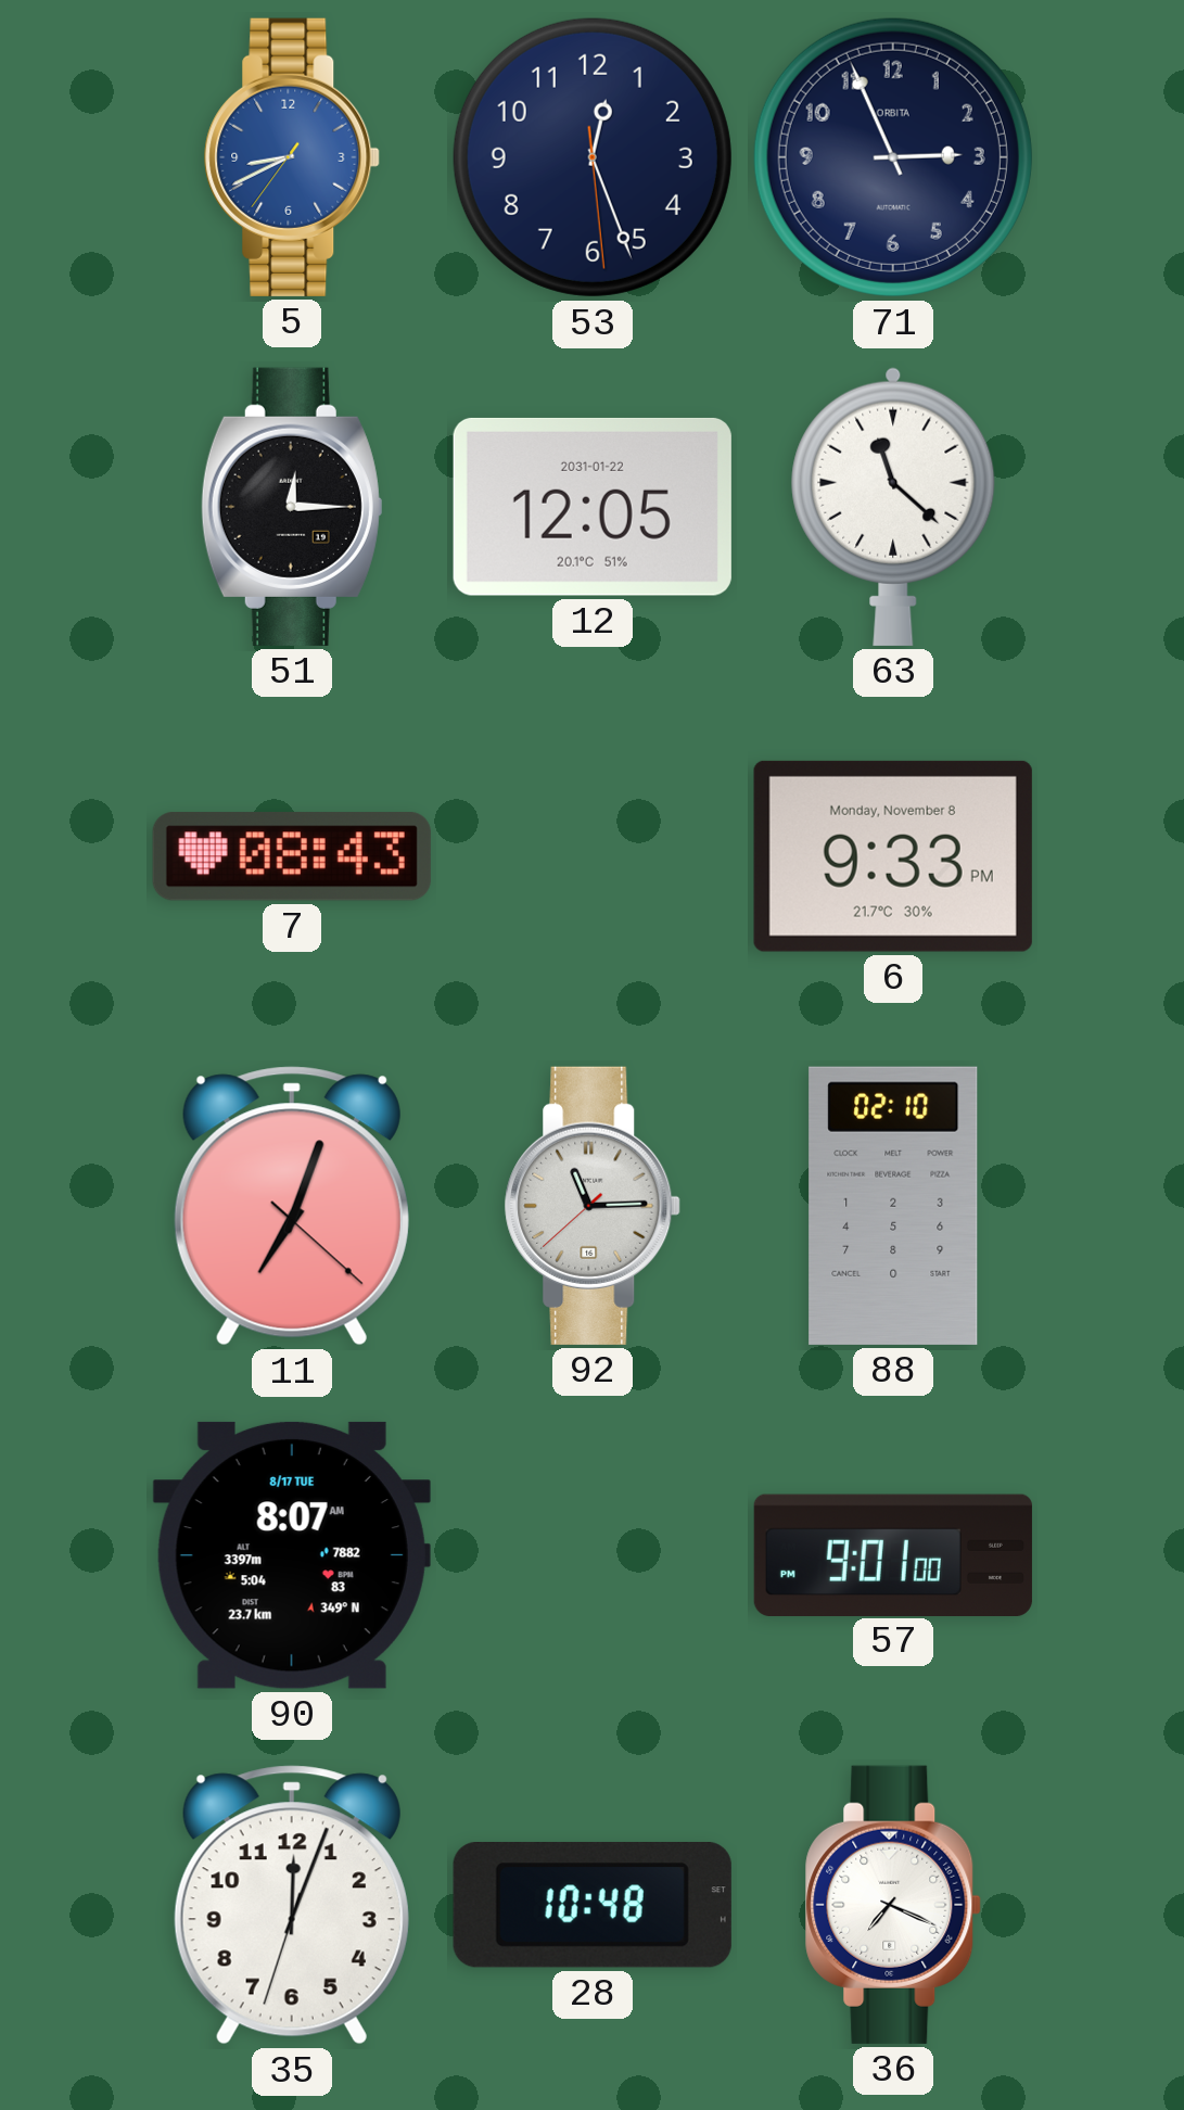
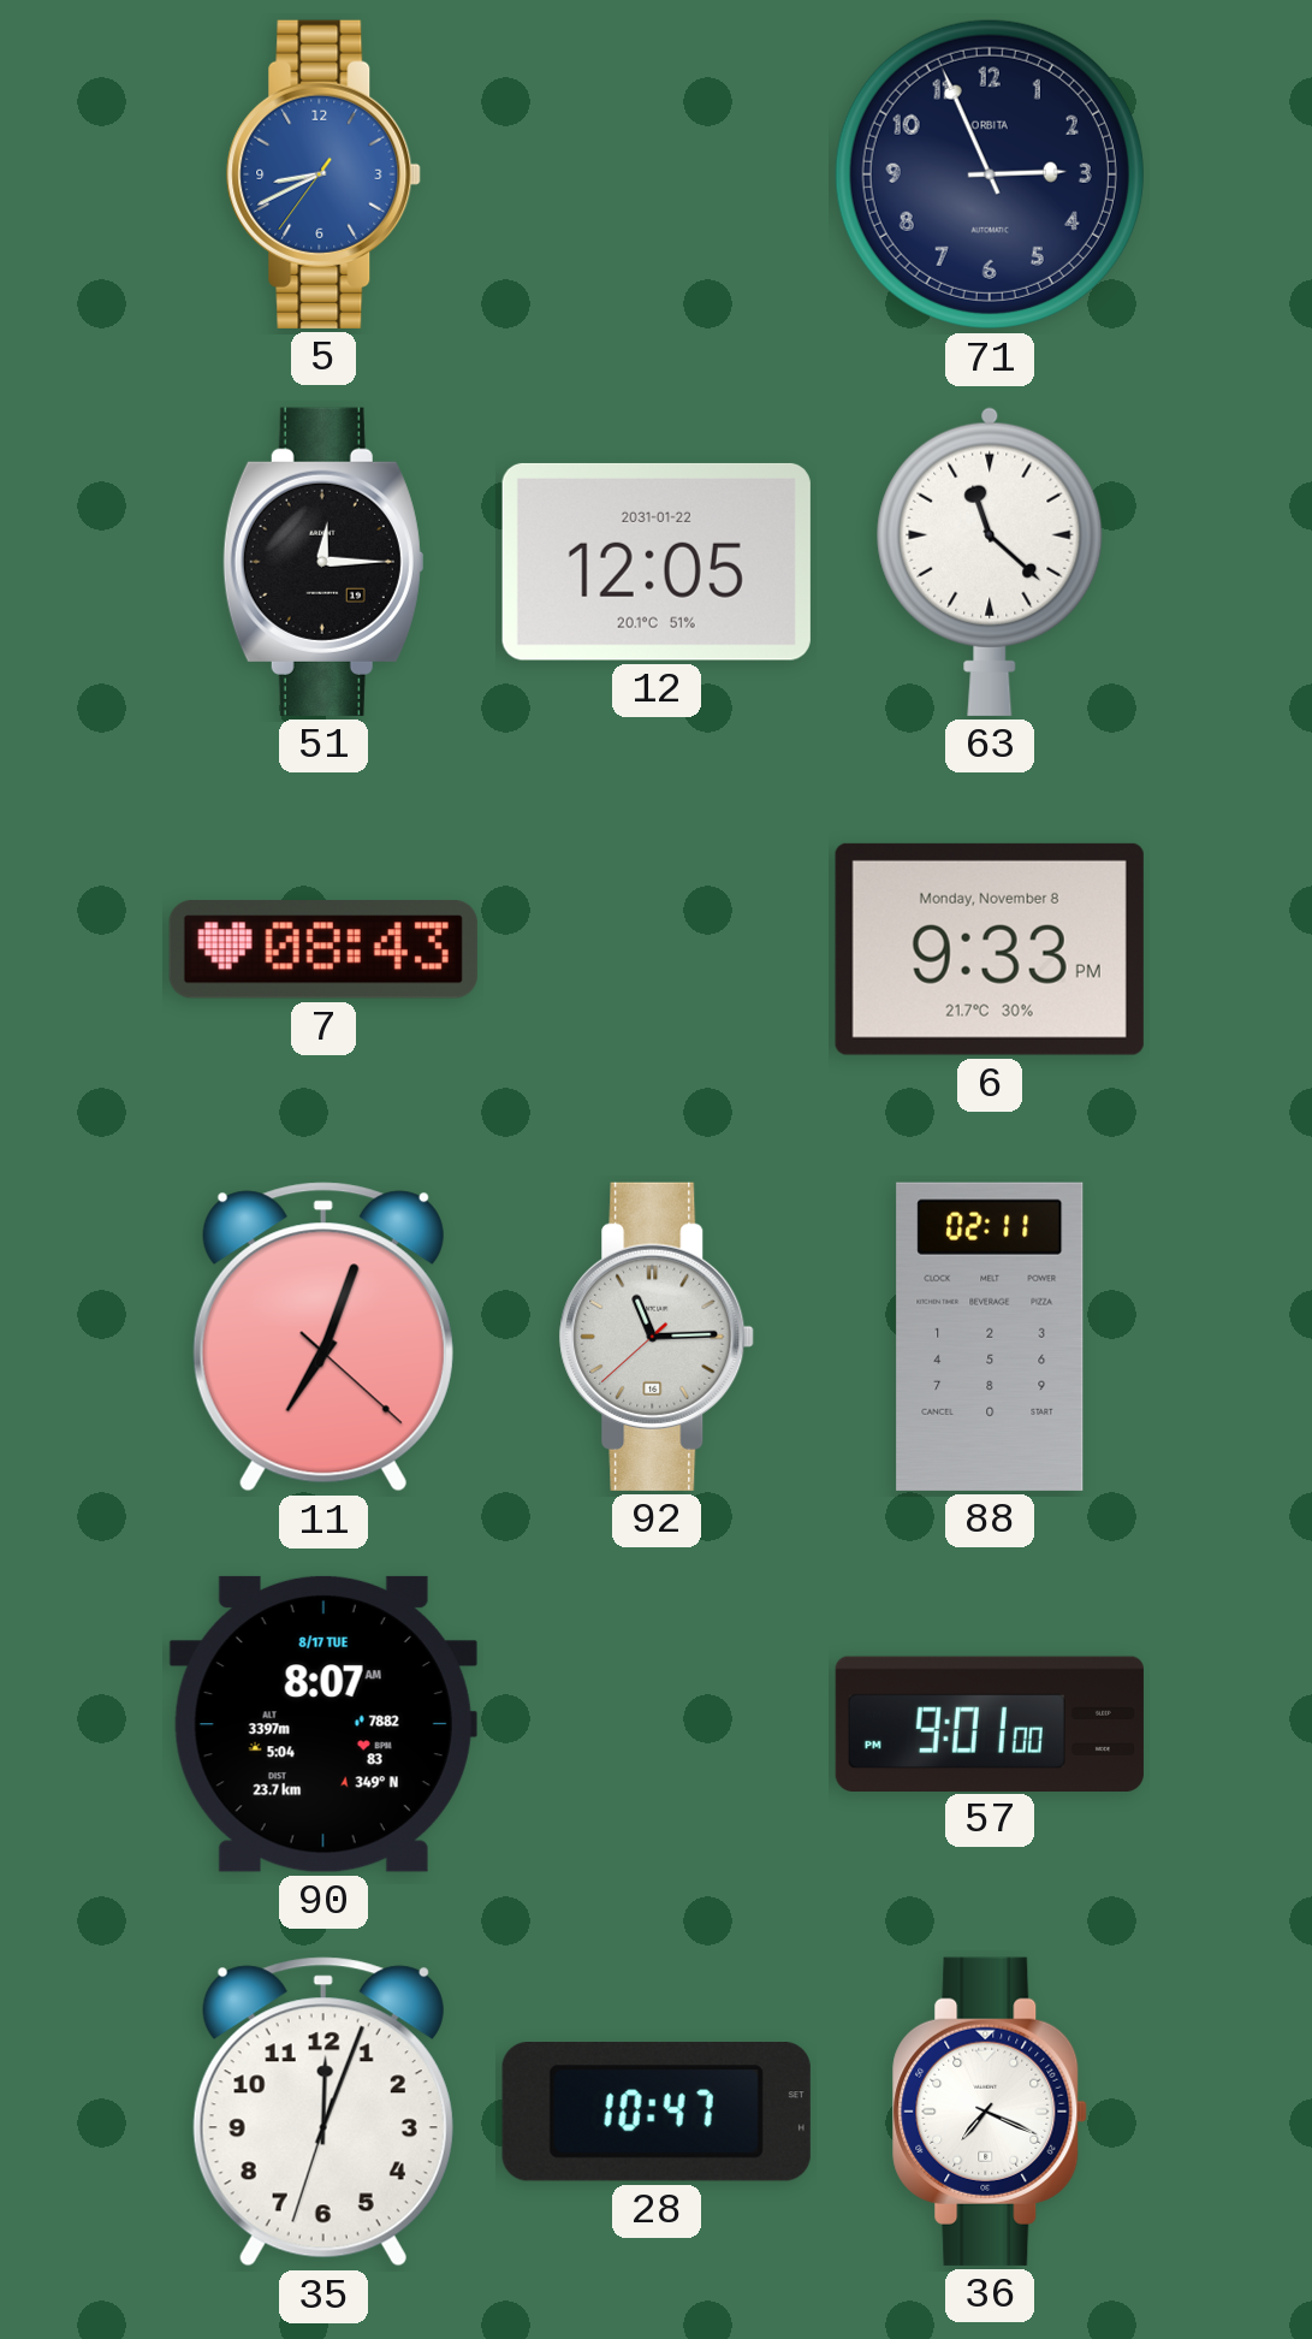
53: 12:26 -> none
88: 02:10 -> 02:11
28: 10:48 -> 10:47
